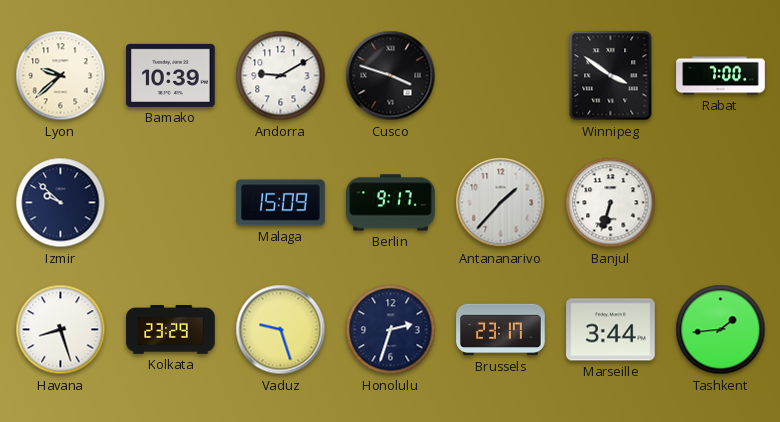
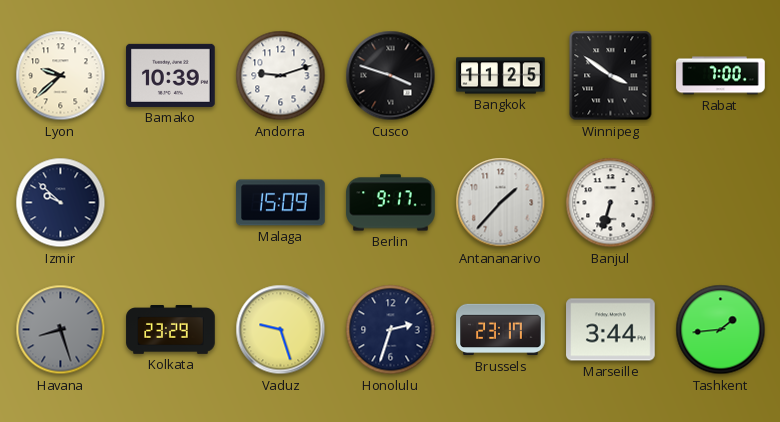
Andorra: 9:10 -> 9:12
Bangkok: none -> 11:25
Havana dial: white -> grey
